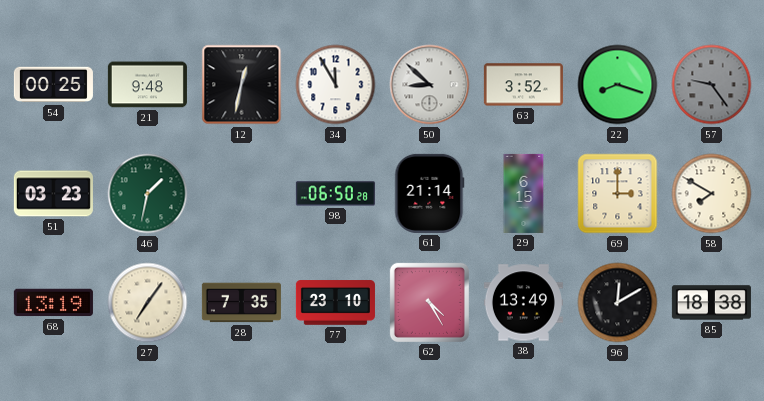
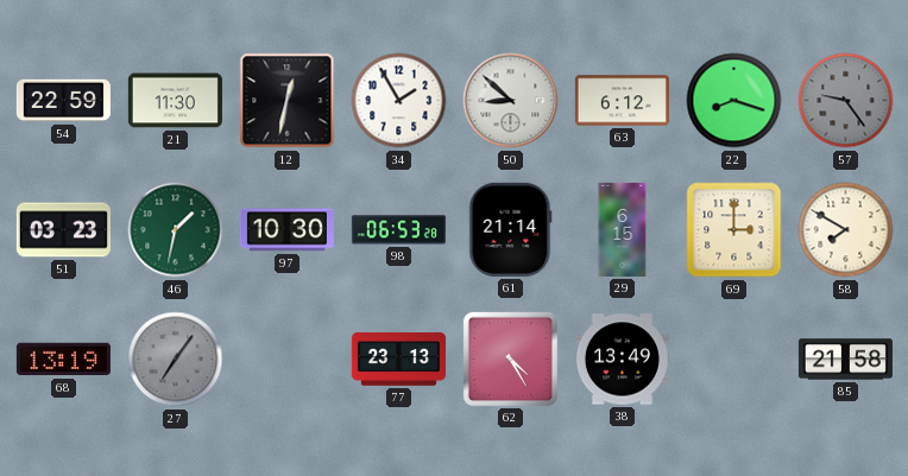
54: 00:25 -> 22:59
21: 9:48 -> 11:30
34: 11:55 -> 1:55
63: 3:52 -> 6:12
97: none -> 10:30
98: 06:50 -> 06:53
27 dial: cream -> grey
28: 7:35 -> none
77: 23:10 -> 23:13
96: 12:10 -> none
85: 18:38 -> 21:58
